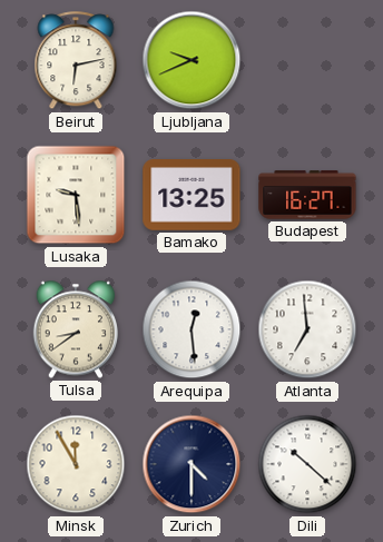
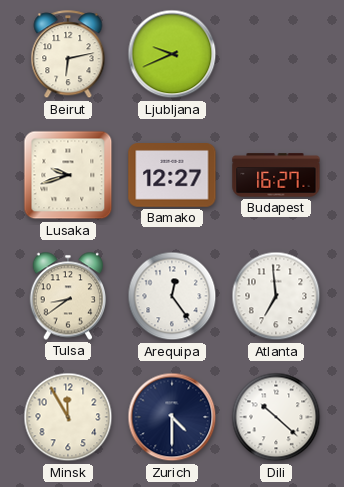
Lusaka: 9:29 -> 9:42
Bamako: 13:25 -> 12:27
Arequipa: 12:29 -> 12:24
